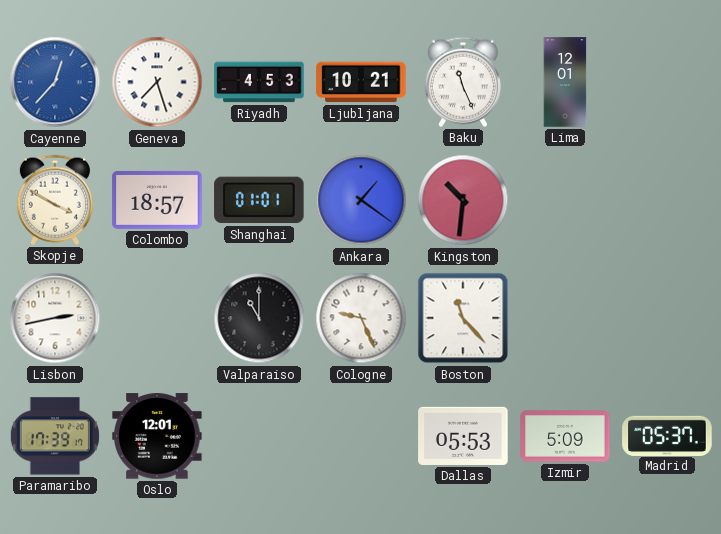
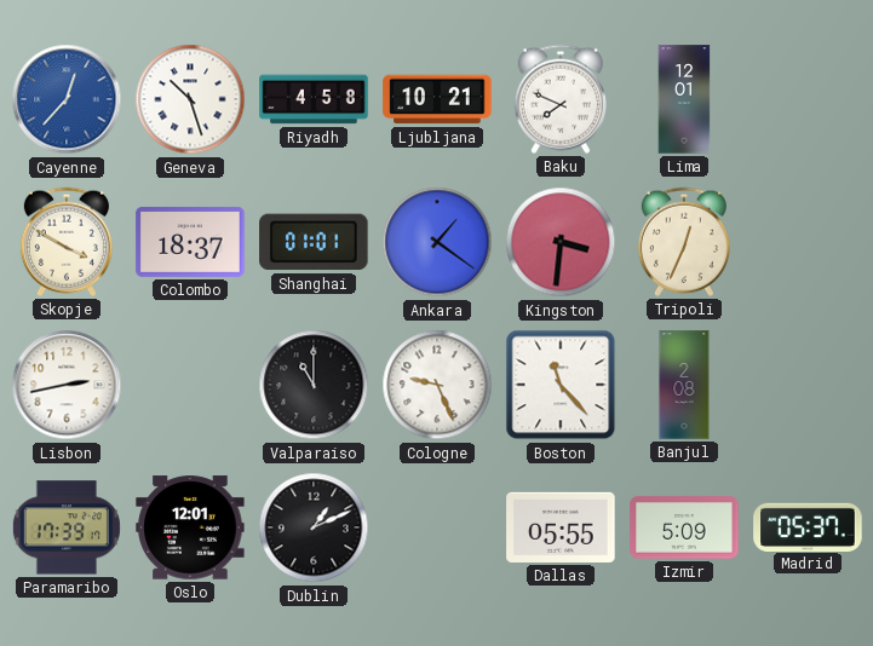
Geneva: 7:27 -> 10:27
Riyadh: 4:53 -> 4:58
Baku: 11:26 -> 7:49
Colombo: 18:57 -> 18:37
Kingston: 10:31 -> 3:31
Tripoli: none -> 12:34
Banjul: none -> 2:08
Dublin: none -> 1:11
Dallas: 05:53 -> 05:55
